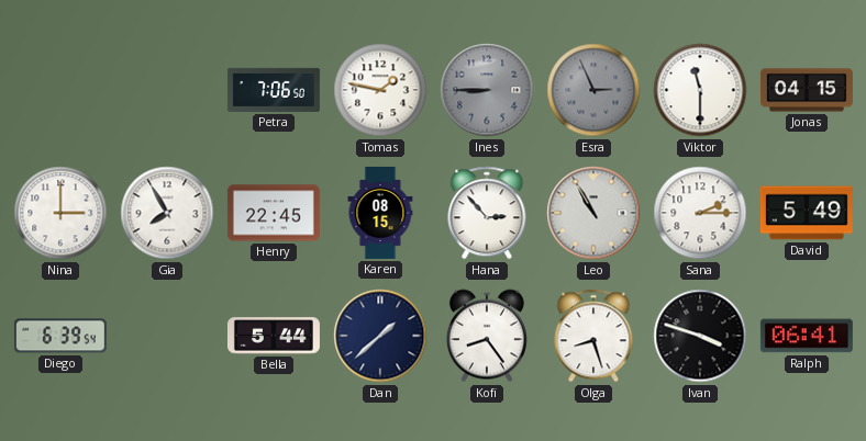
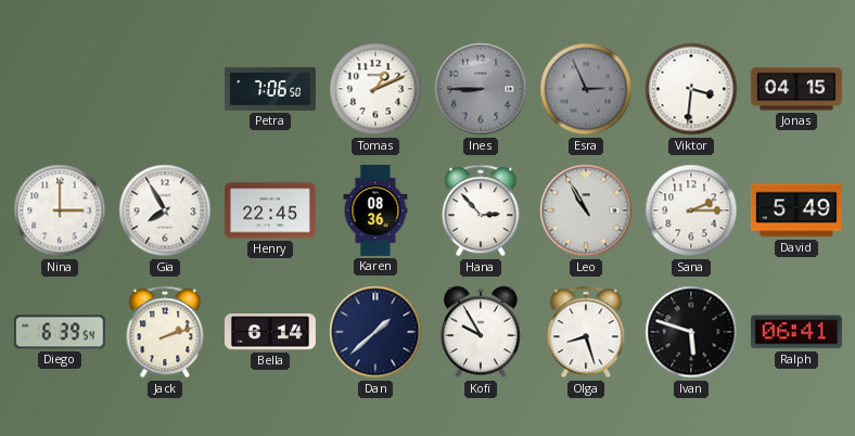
Tomas: 1:47 -> 1:11
Viktor: 11:30 -> 3:31
Karen: 08:15 -> 08:36
Jack: none -> 2:12
Bella: 5:44 -> 6:14
Kofi: 8:24 -> 9:55
Ivan: 3:48 -> 5:48
